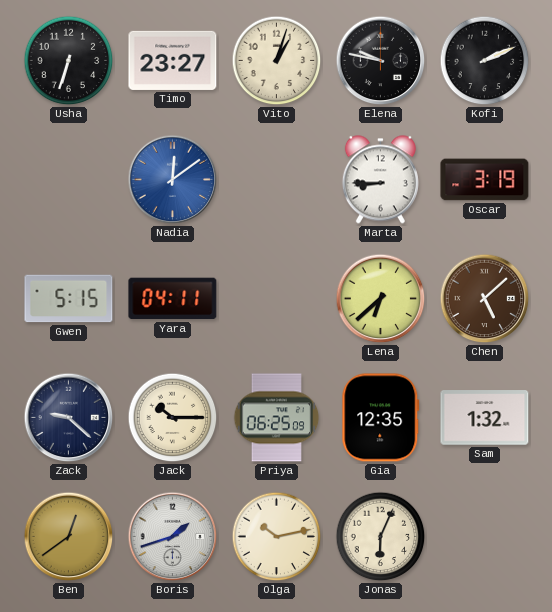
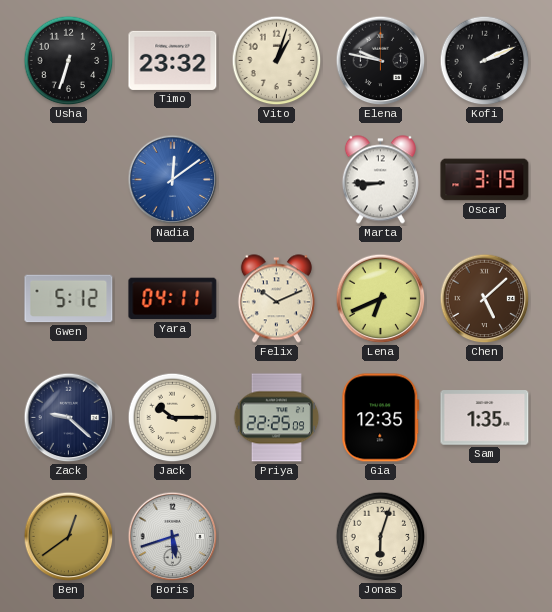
Timo: 23:27 -> 23:32
Gwen: 5:15 -> 5:12
Felix: none -> 10:11
Lena: 6:38 -> 6:41
Priya: 06:25 -> 22:25
Sam: 1:32 -> 1:35
Boris: 1:42 -> 5:42
Olga: 10:13 -> none
Jonas: 6:04 -> 6:03
